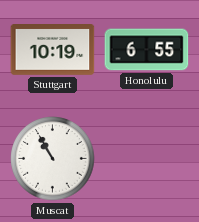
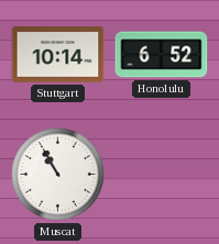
Stuttgart: 10:19 -> 10:14
Honolulu: 6:55 -> 6:52
